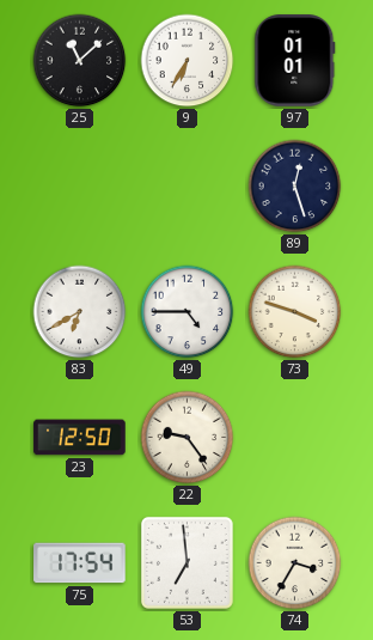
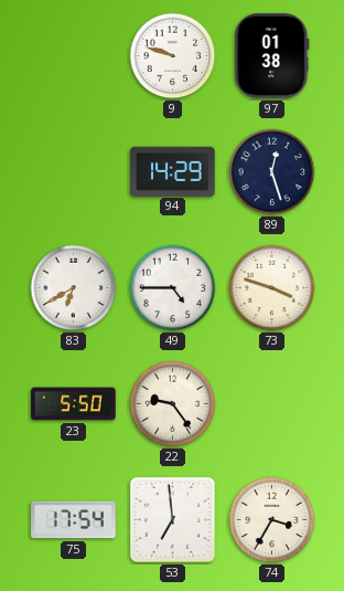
25: 11:08 -> none
9: 6:35 -> 9:48
97: 01:01 -> 01:38
94: none -> 14:29
23: 12:50 -> 5:50
